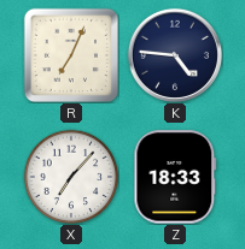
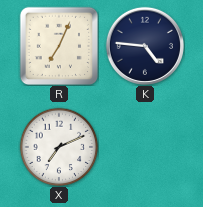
X: 7:07 -> 7:11
Z: 18:33 -> none
